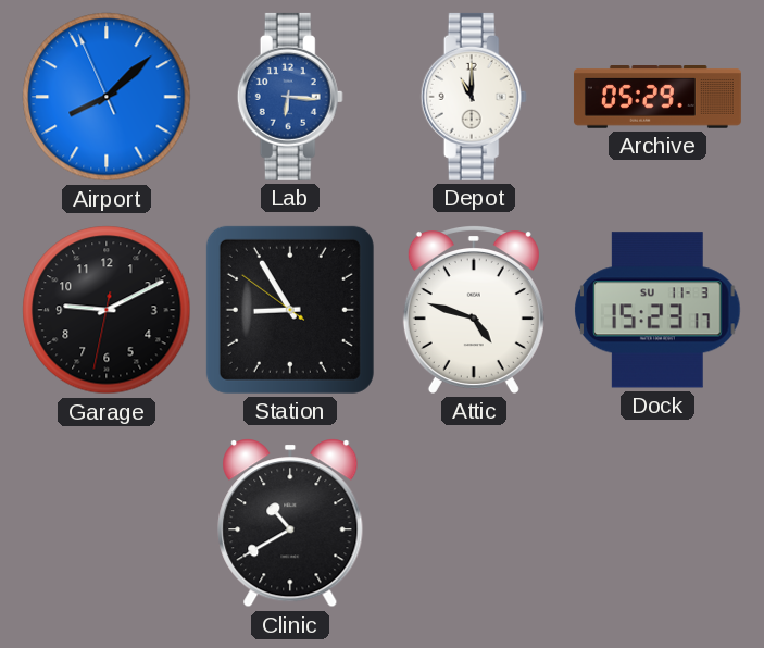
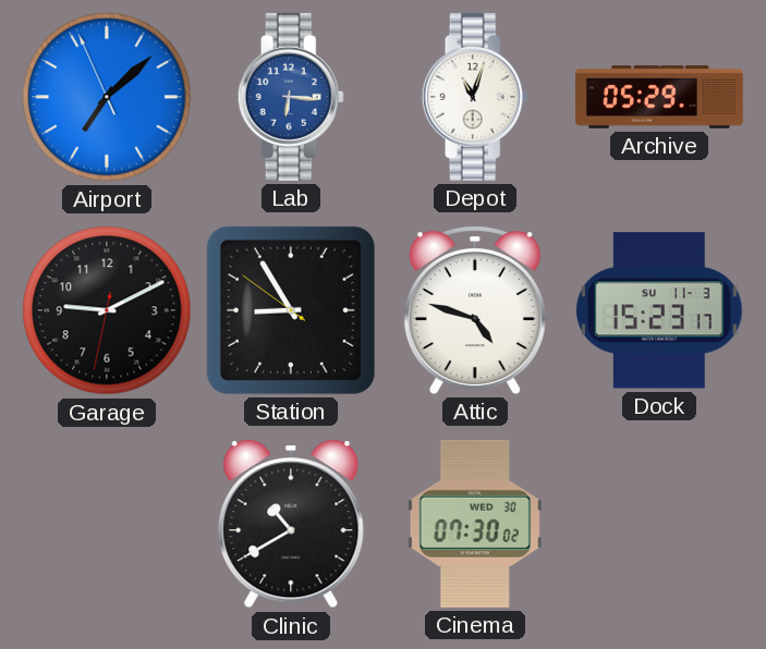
Airport: 8:07 -> 7:07
Depot: 11:00 -> 11:03
Cinema: none -> 07:30
